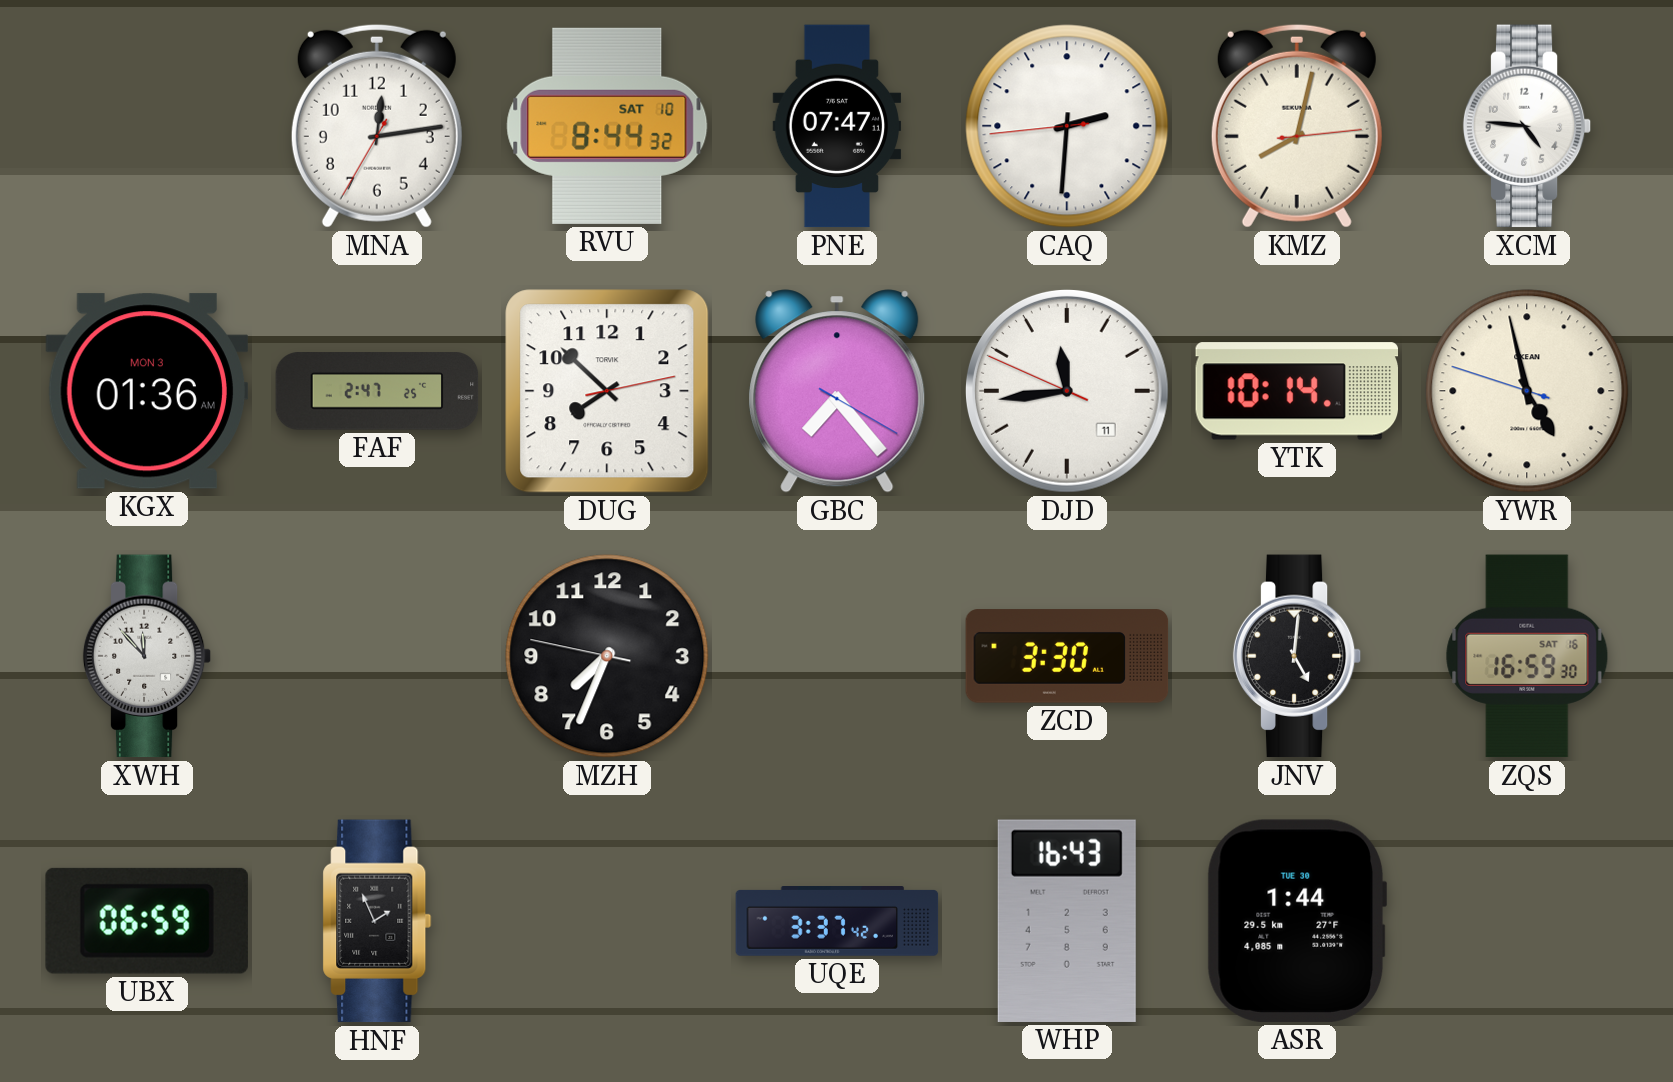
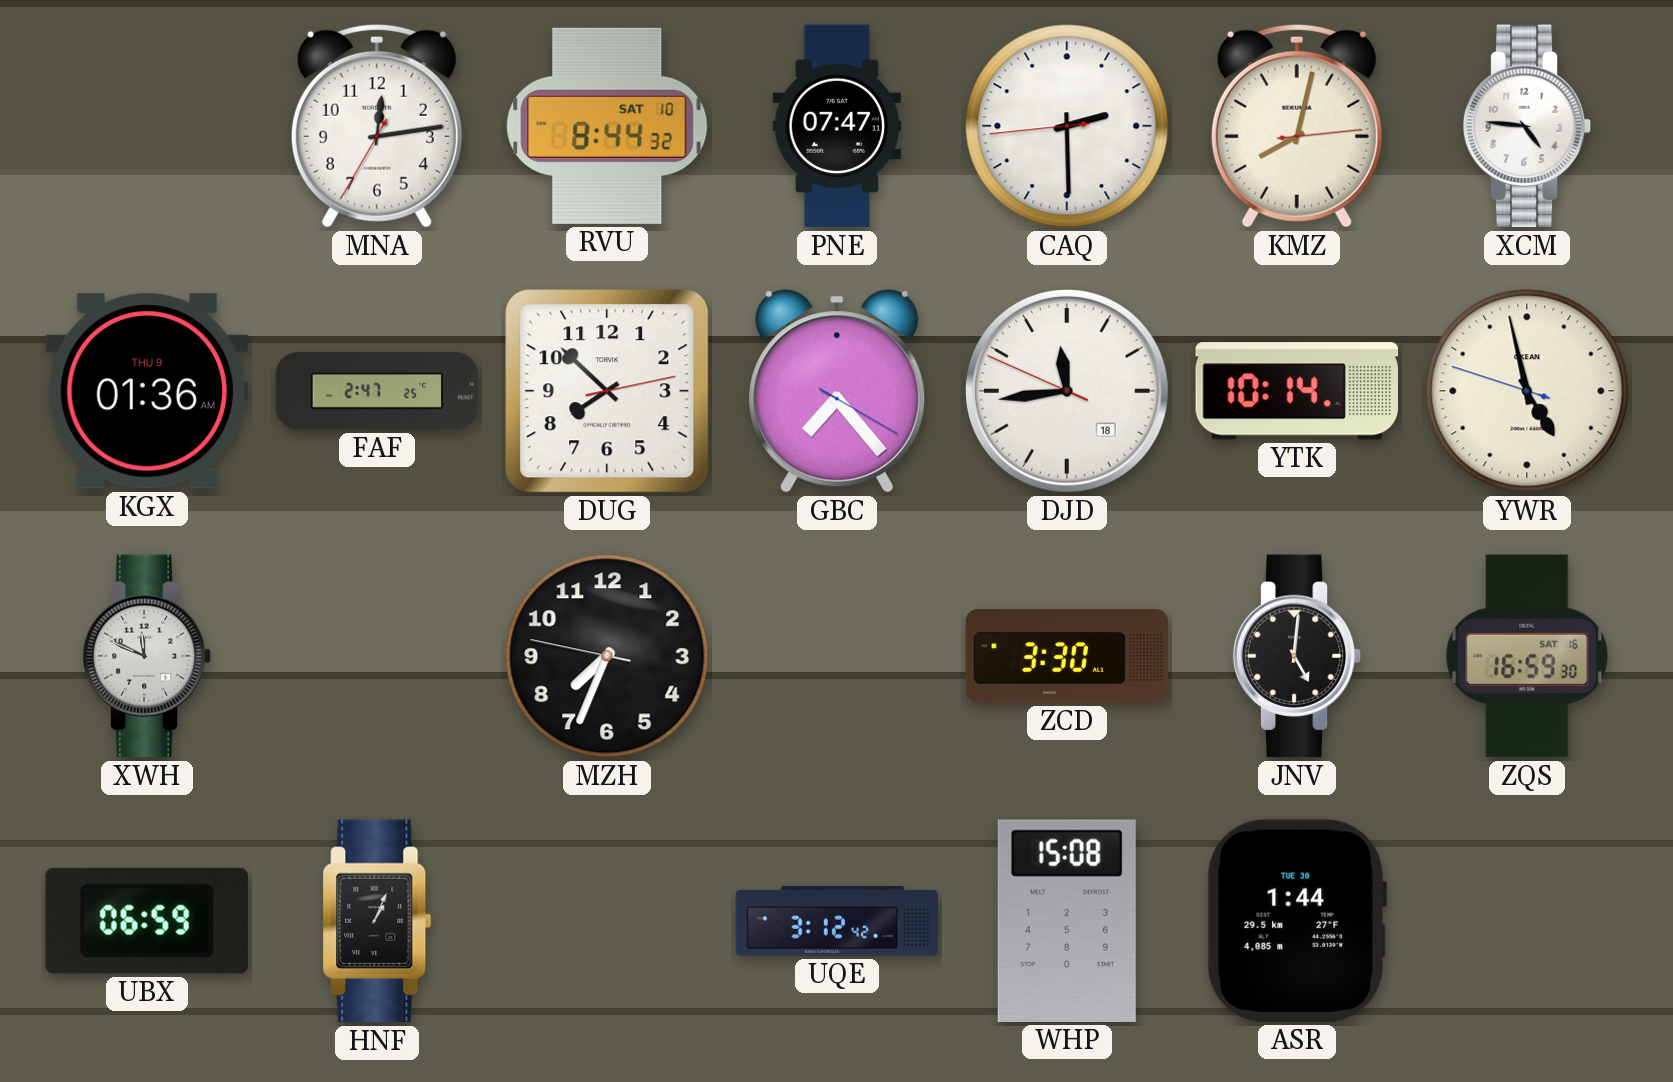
CAQ: 2:30 -> 2:29
KGX date: MON 3 -> THU 9
DJD date: 11 -> 18
XWH: 11:53 -> 11:49
HNF: 1:56 -> 1:04
UQE: 3:37 -> 3:12
WHP: 16:43 -> 15:08
